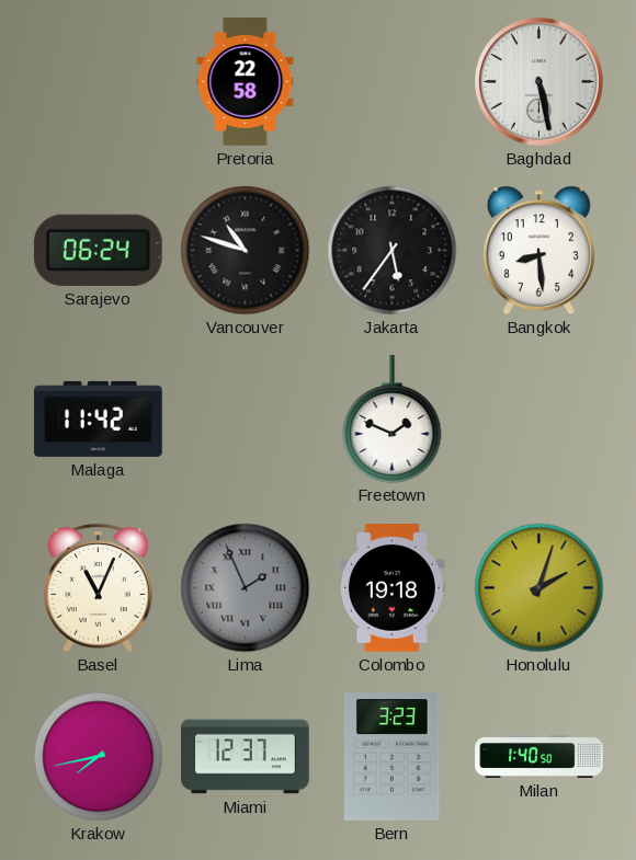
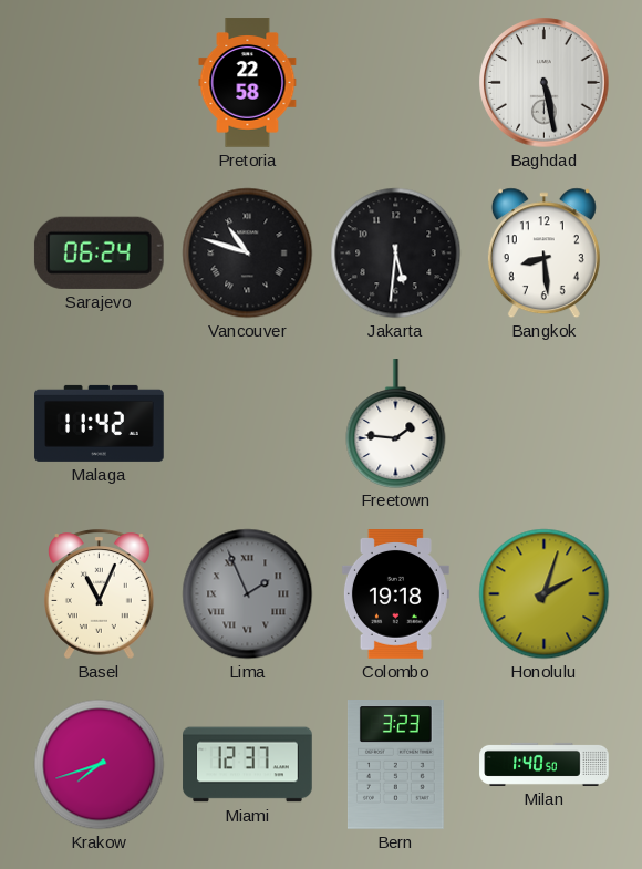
Jakarta: 5:36 -> 5:31
Freetown: 1:49 -> 1:46
Krakow: 7:43 -> 7:42
